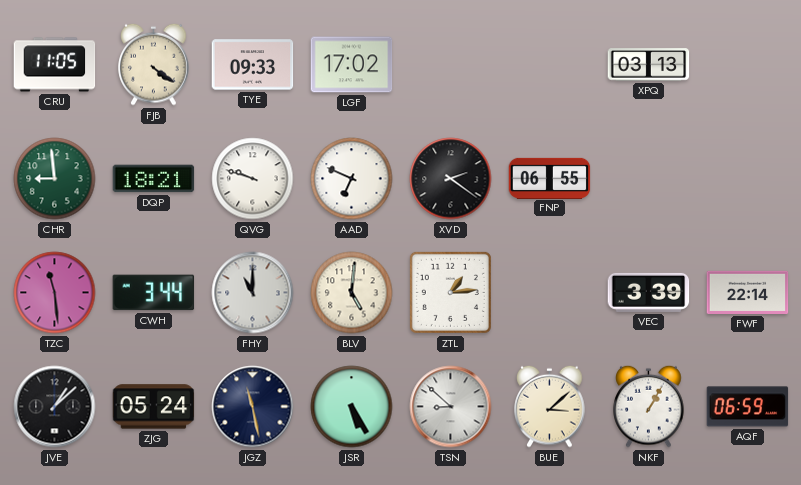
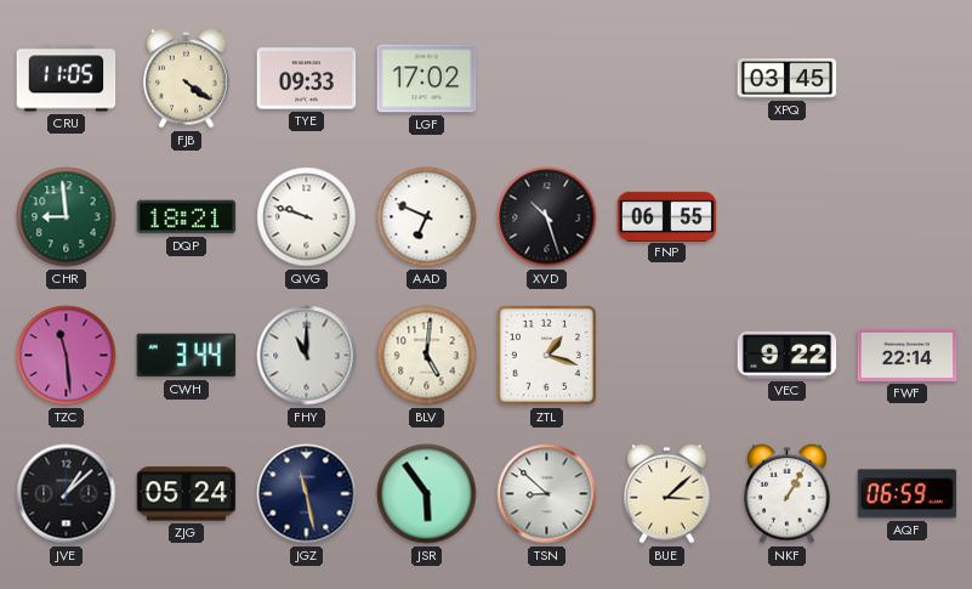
XPQ: 03:13 -> 03:45
XVD: 2:21 -> 10:27
ZTL: 1:14 -> 1:18
VEC: 3:39 -> 9:22
JSR: 5:25 -> 5:54
